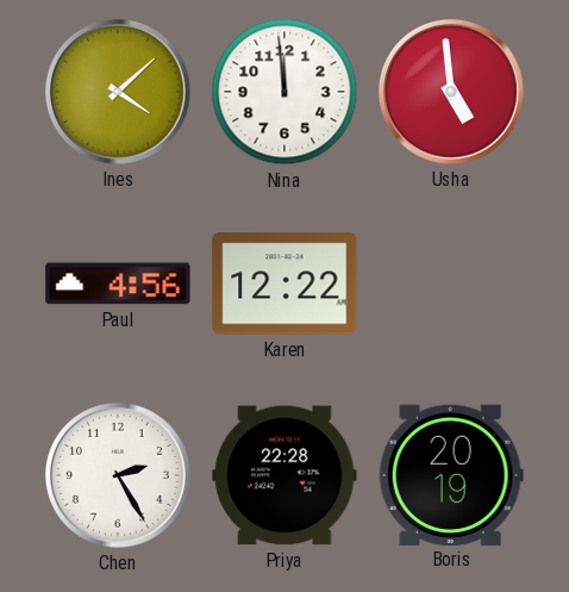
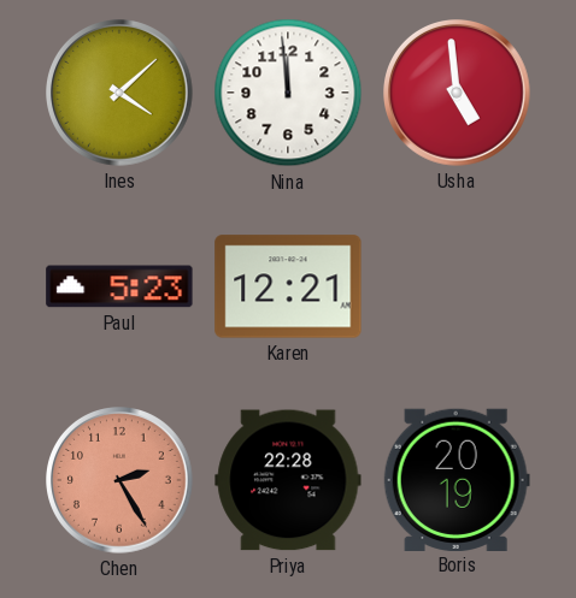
Paul: 4:56 -> 5:23
Karen: 12:22 -> 12:21
Chen dial: white -> salmon
